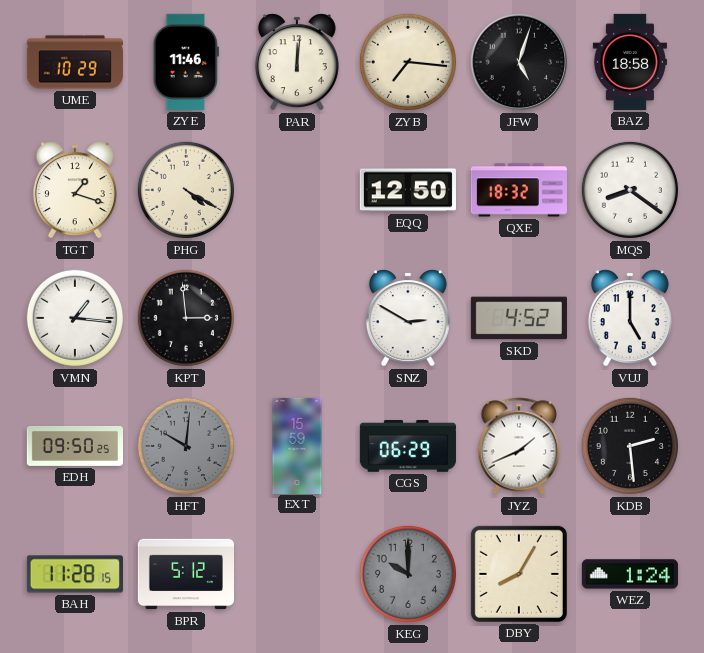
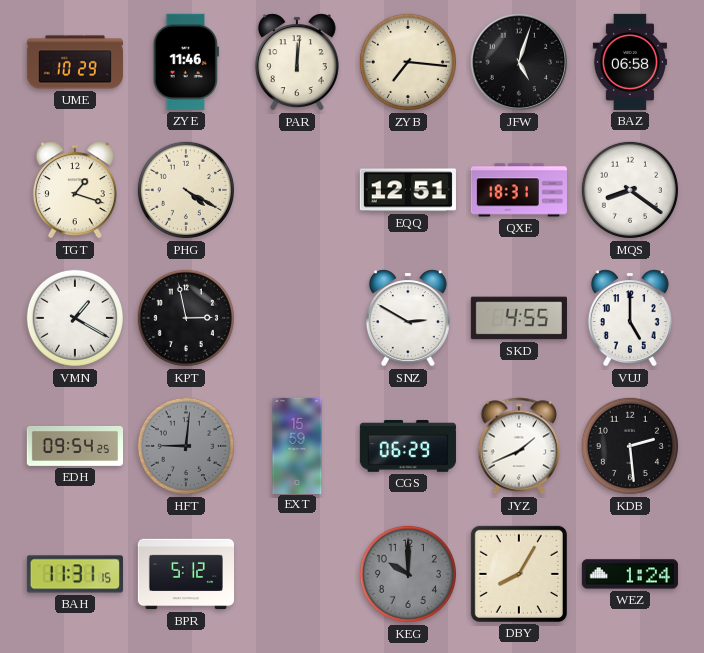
BAZ: 18:58 -> 06:58
EQQ: 12:50 -> 12:51
QXE: 18:32 -> 18:31
VMN: 1:16 -> 1:20
KPT: 2:59 -> 2:58
SKD: 4:52 -> 4:55
EDH: 09:50 -> 09:54
HFT: 10:01 -> 9:01
BAH: 11:28 -> 11:31
